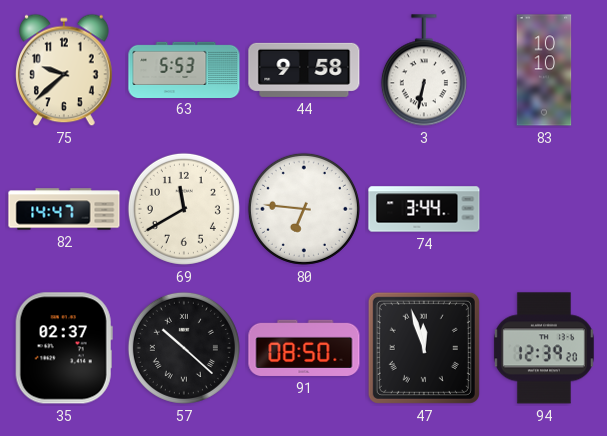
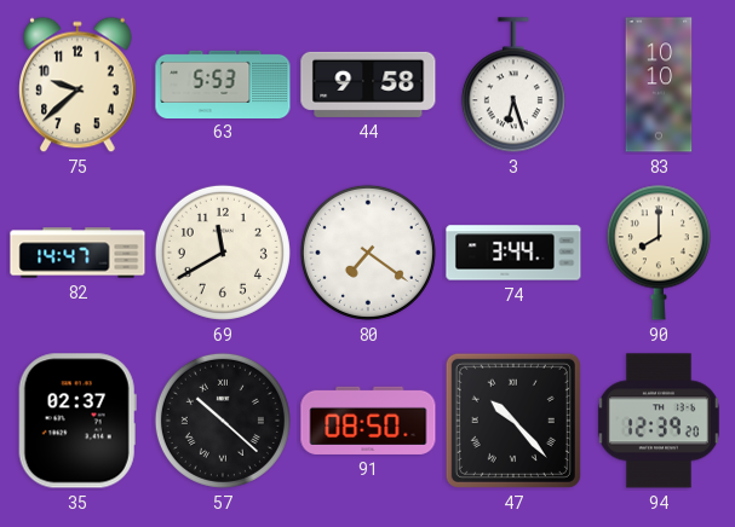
3: 6:32 -> 6:27
80: 6:46 -> 7:21
90: none -> 8:00
47: 11:57 -> 10:23
